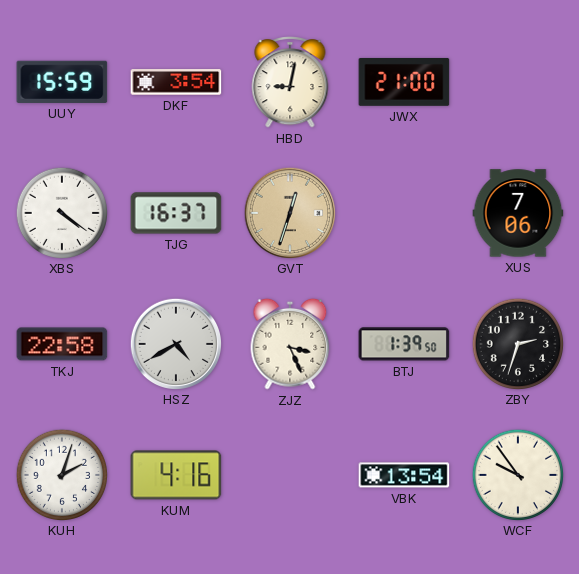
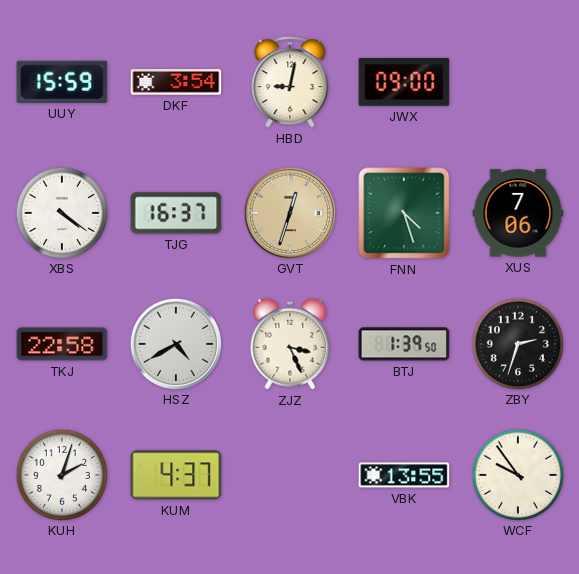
JWX: 21:00 -> 09:00
FNN: none -> 4:27
KUM: 4:16 -> 4:37
VBK: 13:54 -> 13:55
